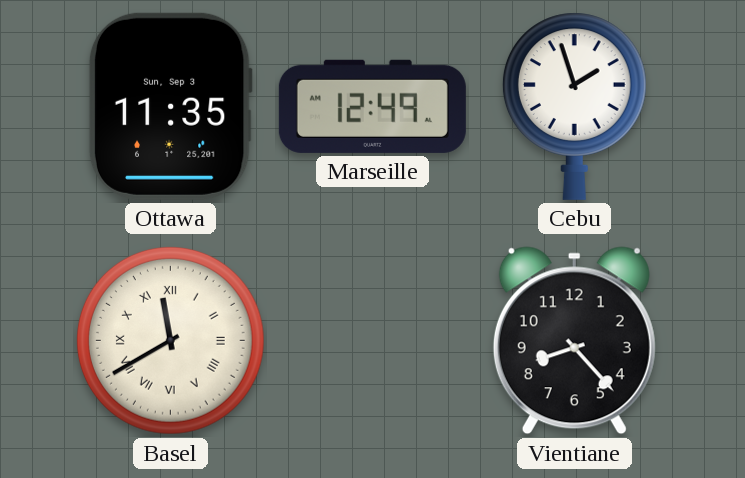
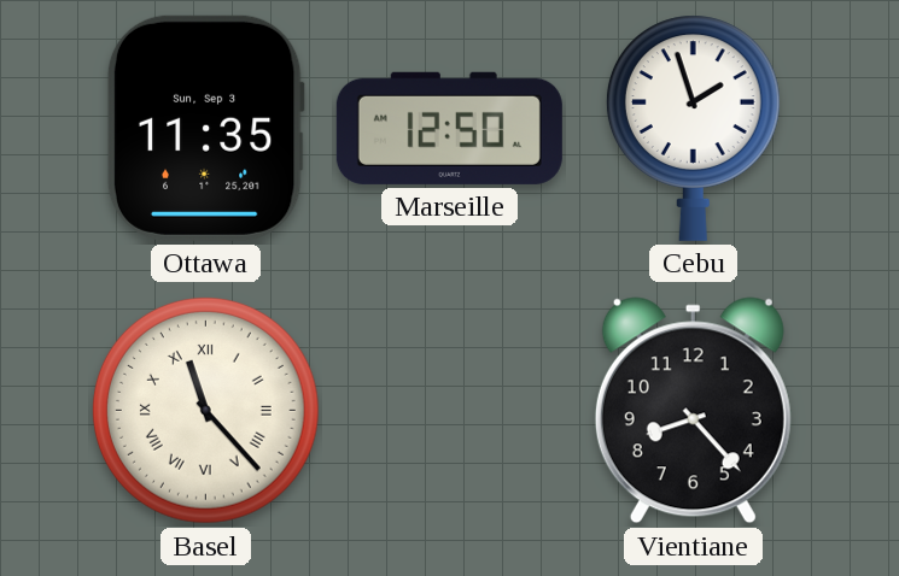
Marseille: 12:49 -> 12:50
Basel: 11:40 -> 11:23
